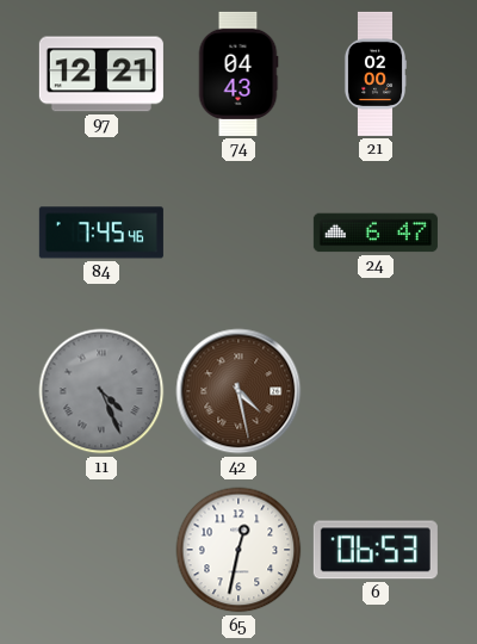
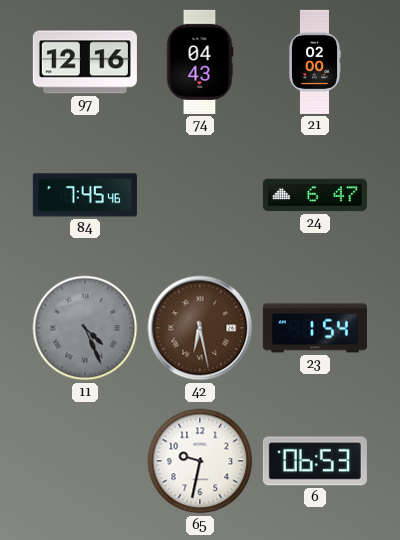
97: 12:21 -> 12:16
42: 4:28 -> 6:28
23: none -> 1:54
65: 12:32 -> 9:32
